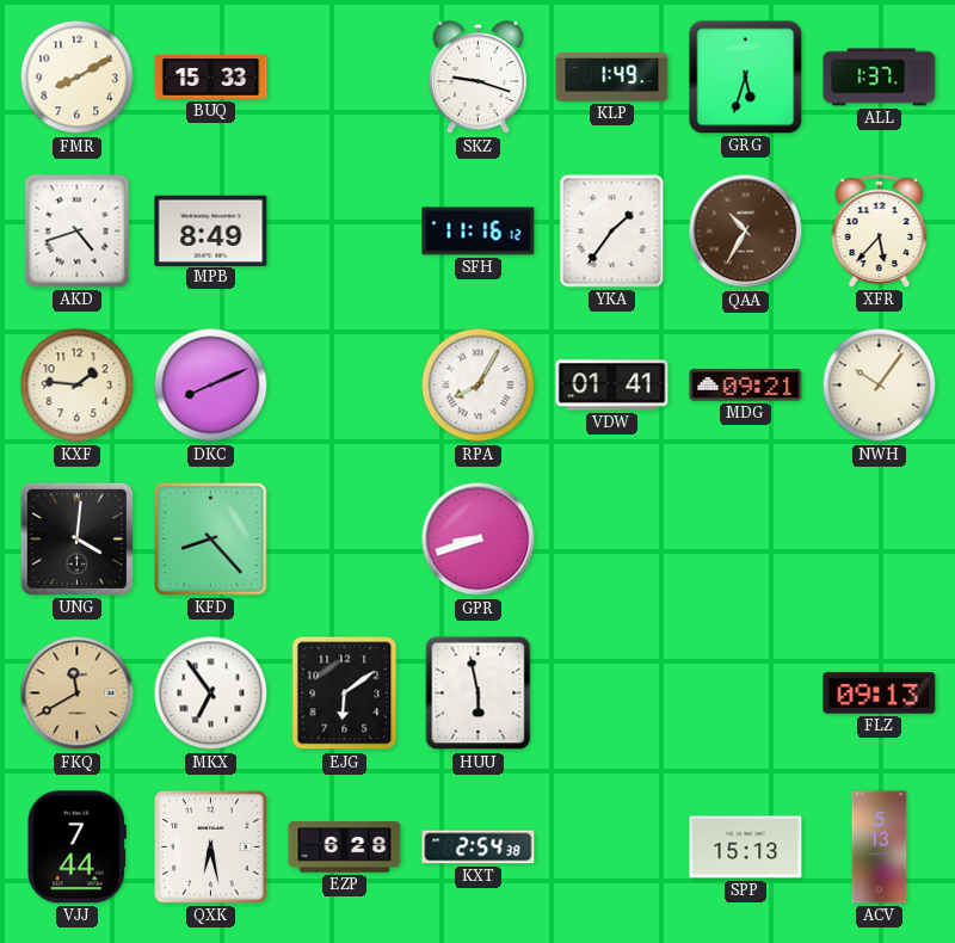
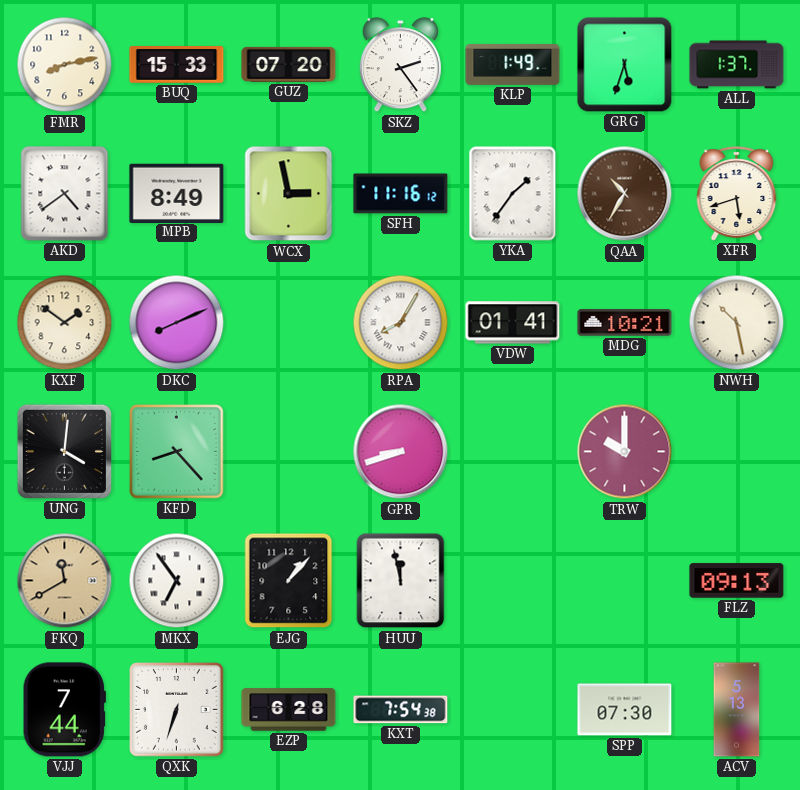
FMR: 8:10 -> 8:13
GUZ: none -> 07:20
SKZ: 9:18 -> 2:24
AKD: 4:42 -> 4:39
WCX: none -> 2:58
XFR: 5:37 -> 5:42
KXF: 1:46 -> 1:51
MDG: 09:21 -> 10:21
NWH: 10:06 -> 10:28
TRW: none -> 10:00
EJG: 6:09 -> 1:07
HUU: 5:58 -> 11:58
QXK: 6:28 -> 6:33
KXT: 2:54 -> 7:54
SPP: 15:13 -> 07:30
